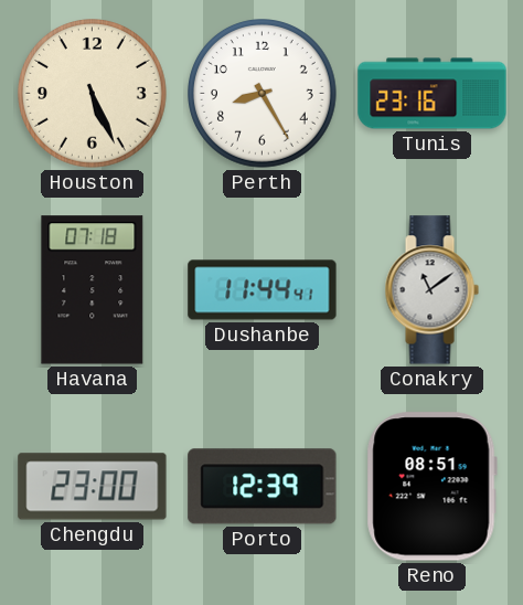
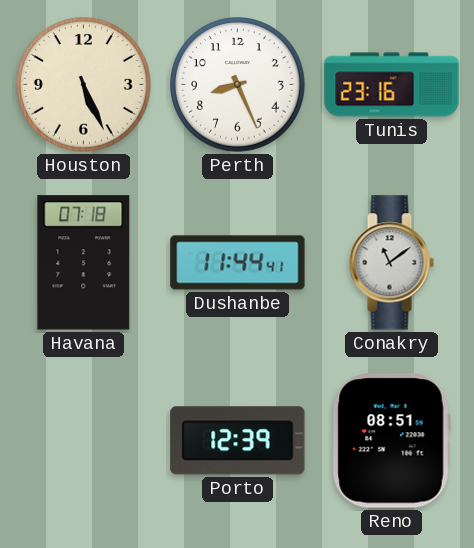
Perth: 8:25 -> 8:26
Chengdu: 23:00 -> none
